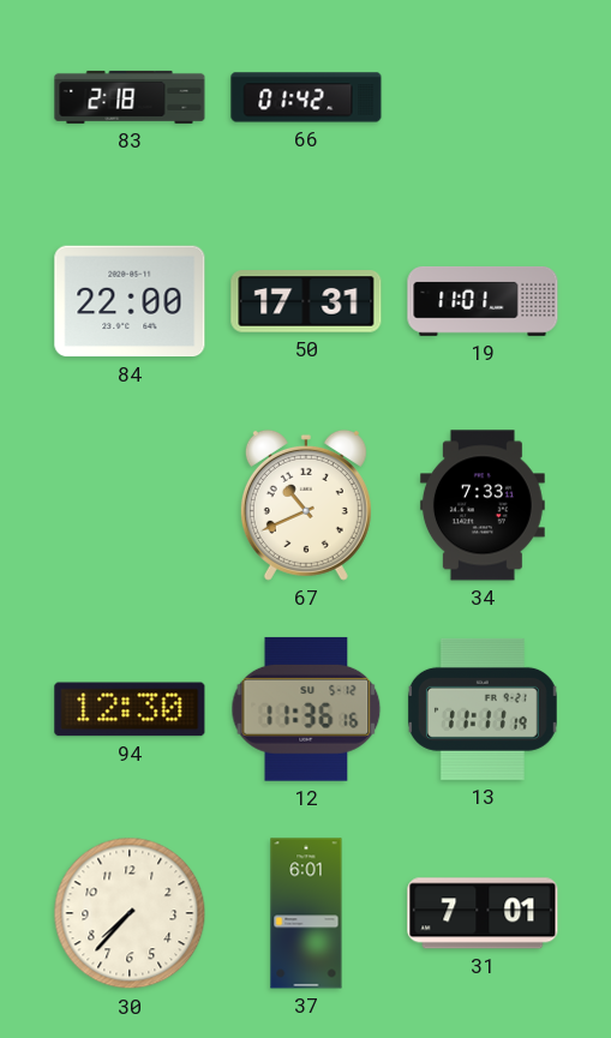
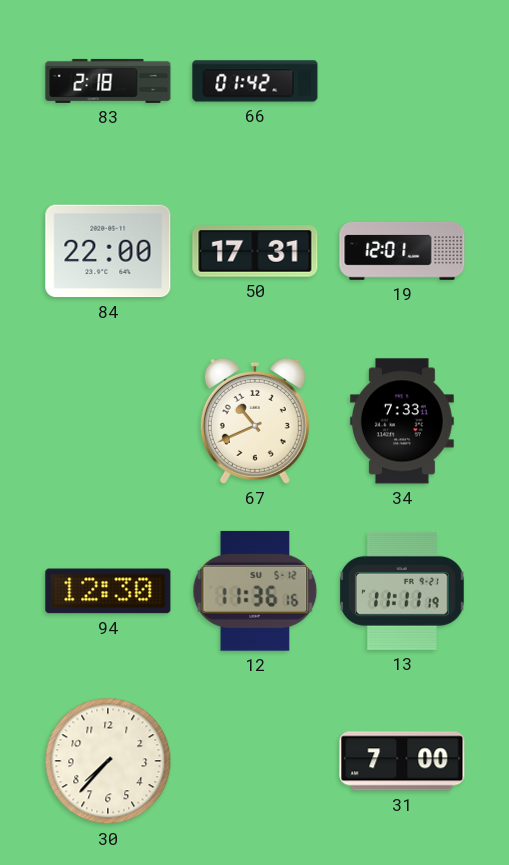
19: 11:01 -> 12:01
37: 6:01 -> none
31: 7:01 -> 7:00
